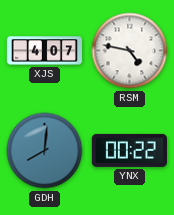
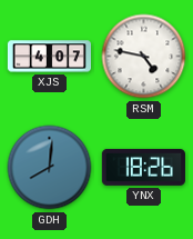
YNX: 00:22 -> 18:26
